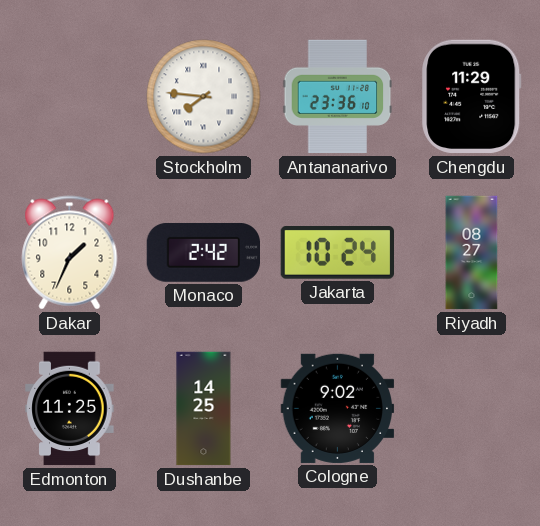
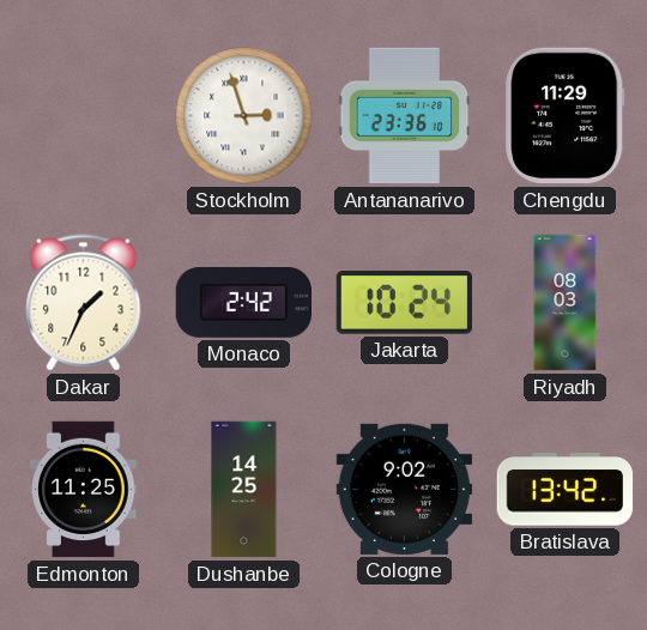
Stockholm: 7:46 -> 2:57
Riyadh: 08:27 -> 08:03
Bratislava: none -> 13:42
